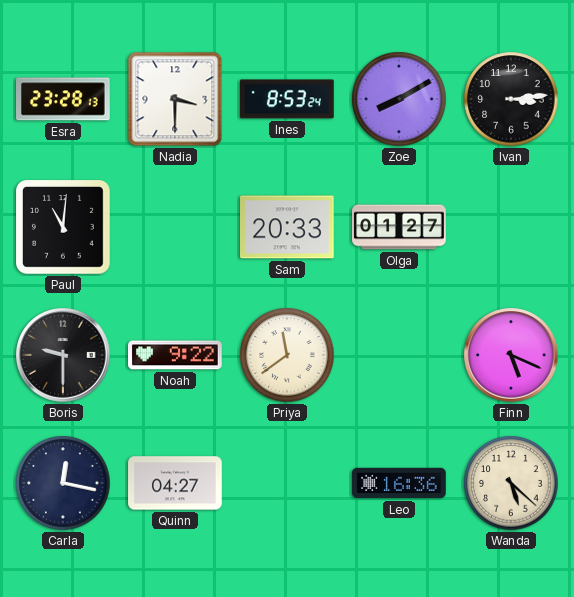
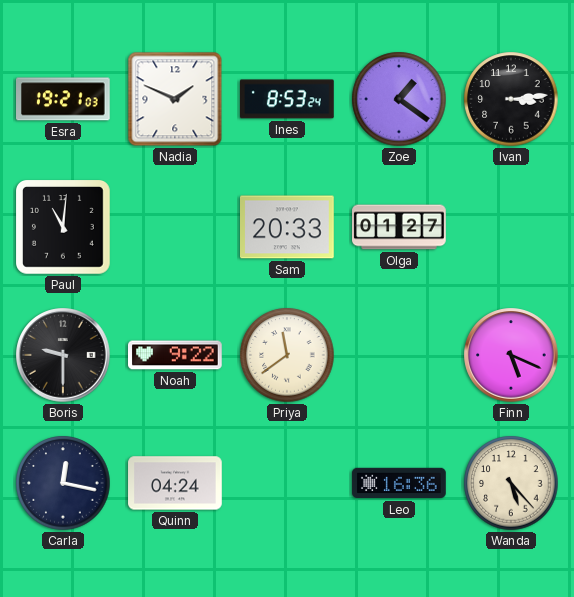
Esra: 23:28 -> 19:21
Nadia: 3:30 -> 1:49
Zoe: 8:10 -> 1:21
Quinn: 04:27 -> 04:24
Wanda: 5:22 -> 5:23
